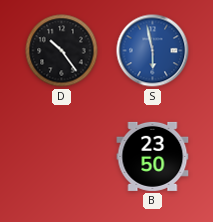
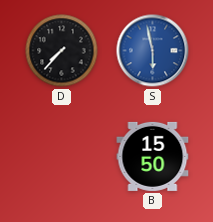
D: 10:24 -> 7:37
B: 23:50 -> 15:50
